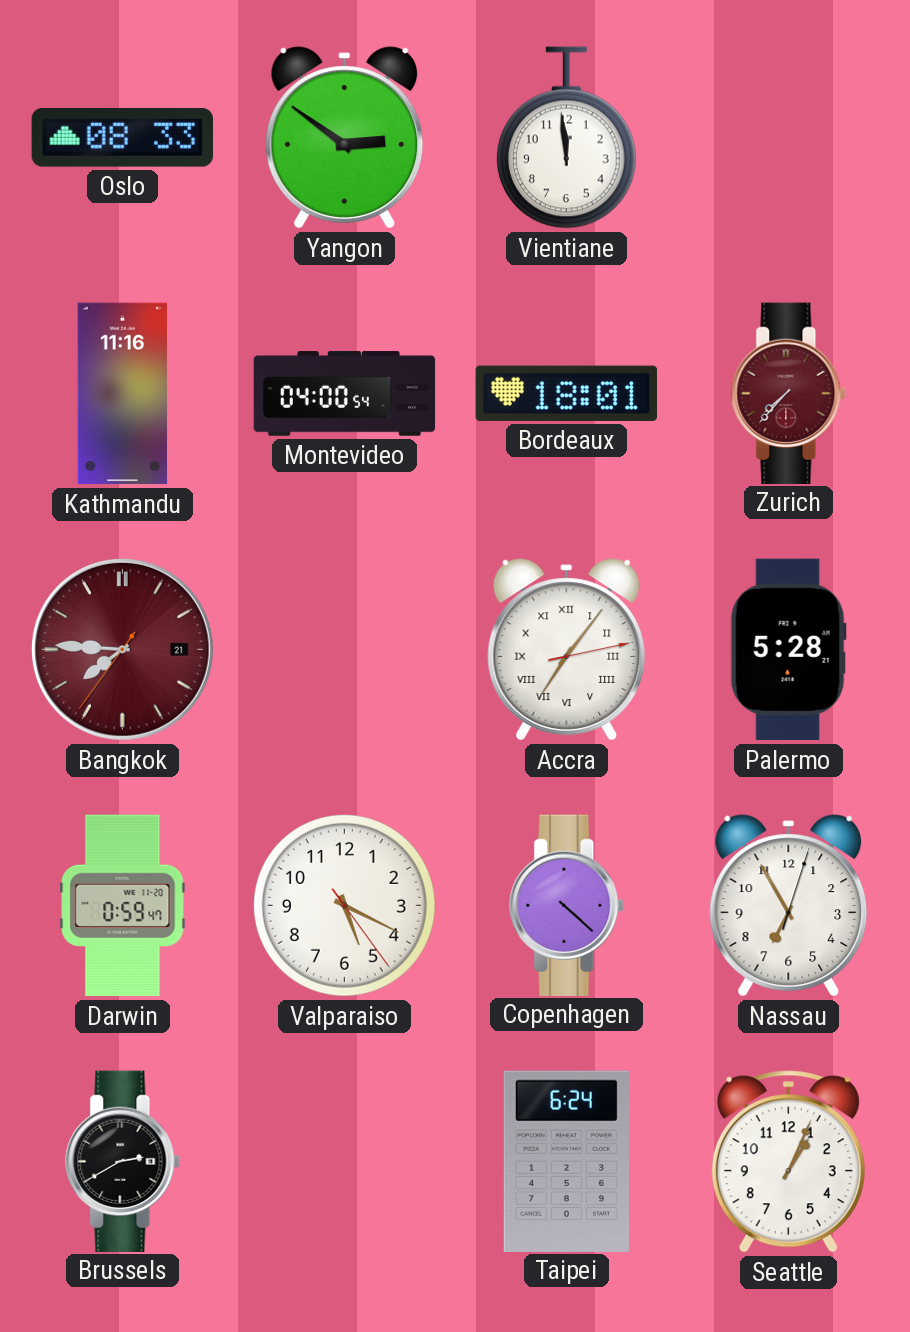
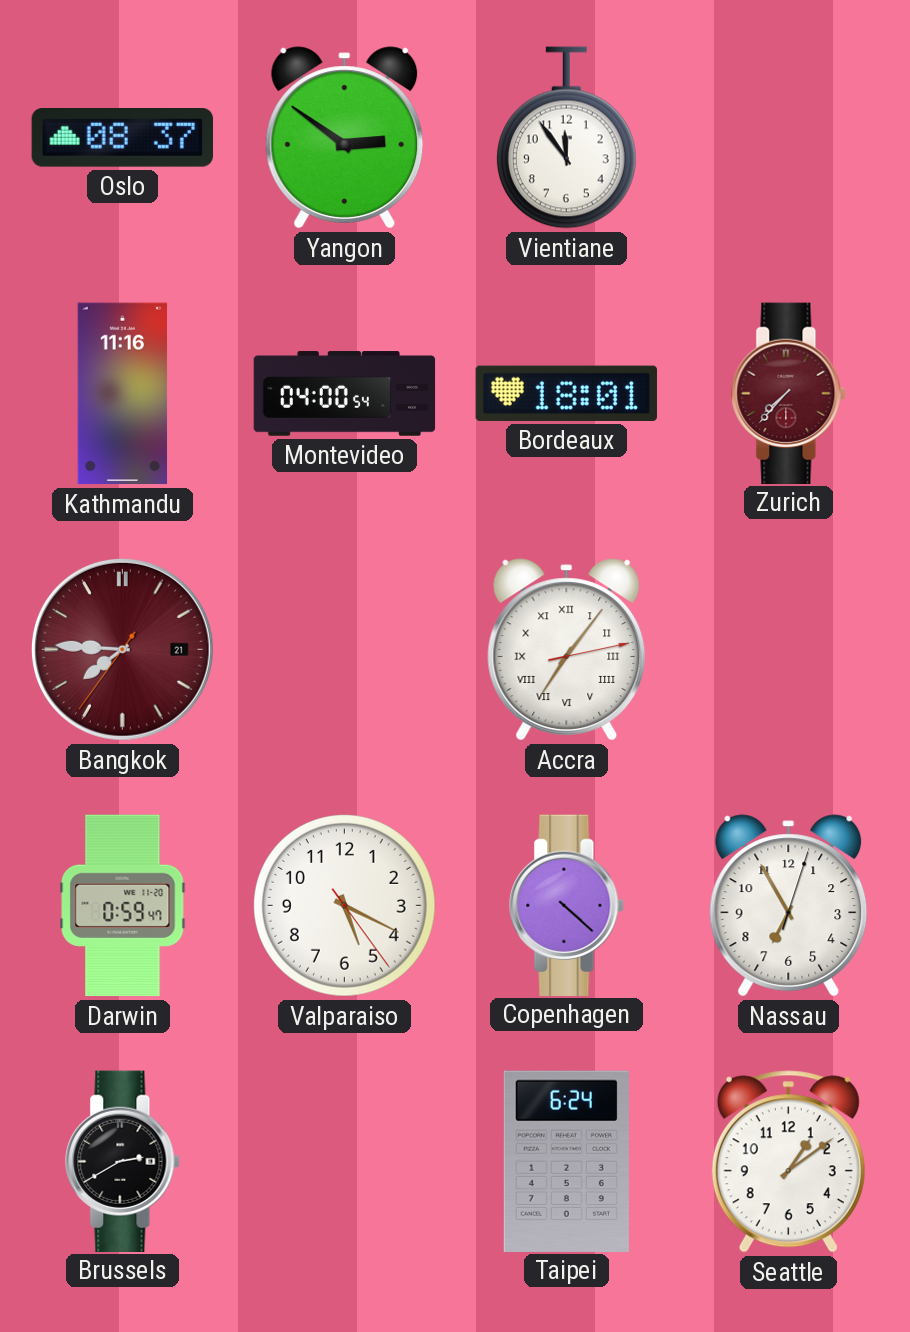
Oslo: 08:33 -> 08:37
Vientiane: 11:59 -> 11:54
Palermo: 5:28 -> none
Seattle: 1:04 -> 1:09
